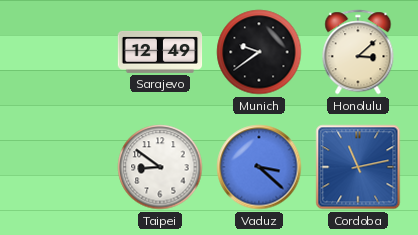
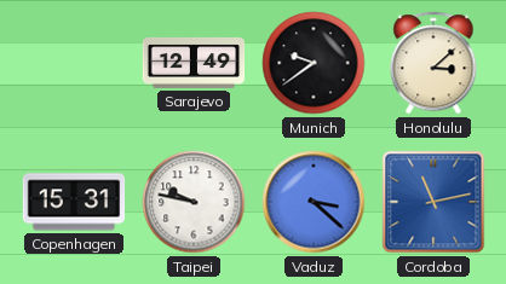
Copenhagen: none -> 15:31
Taipei: 8:51 -> 9:47
